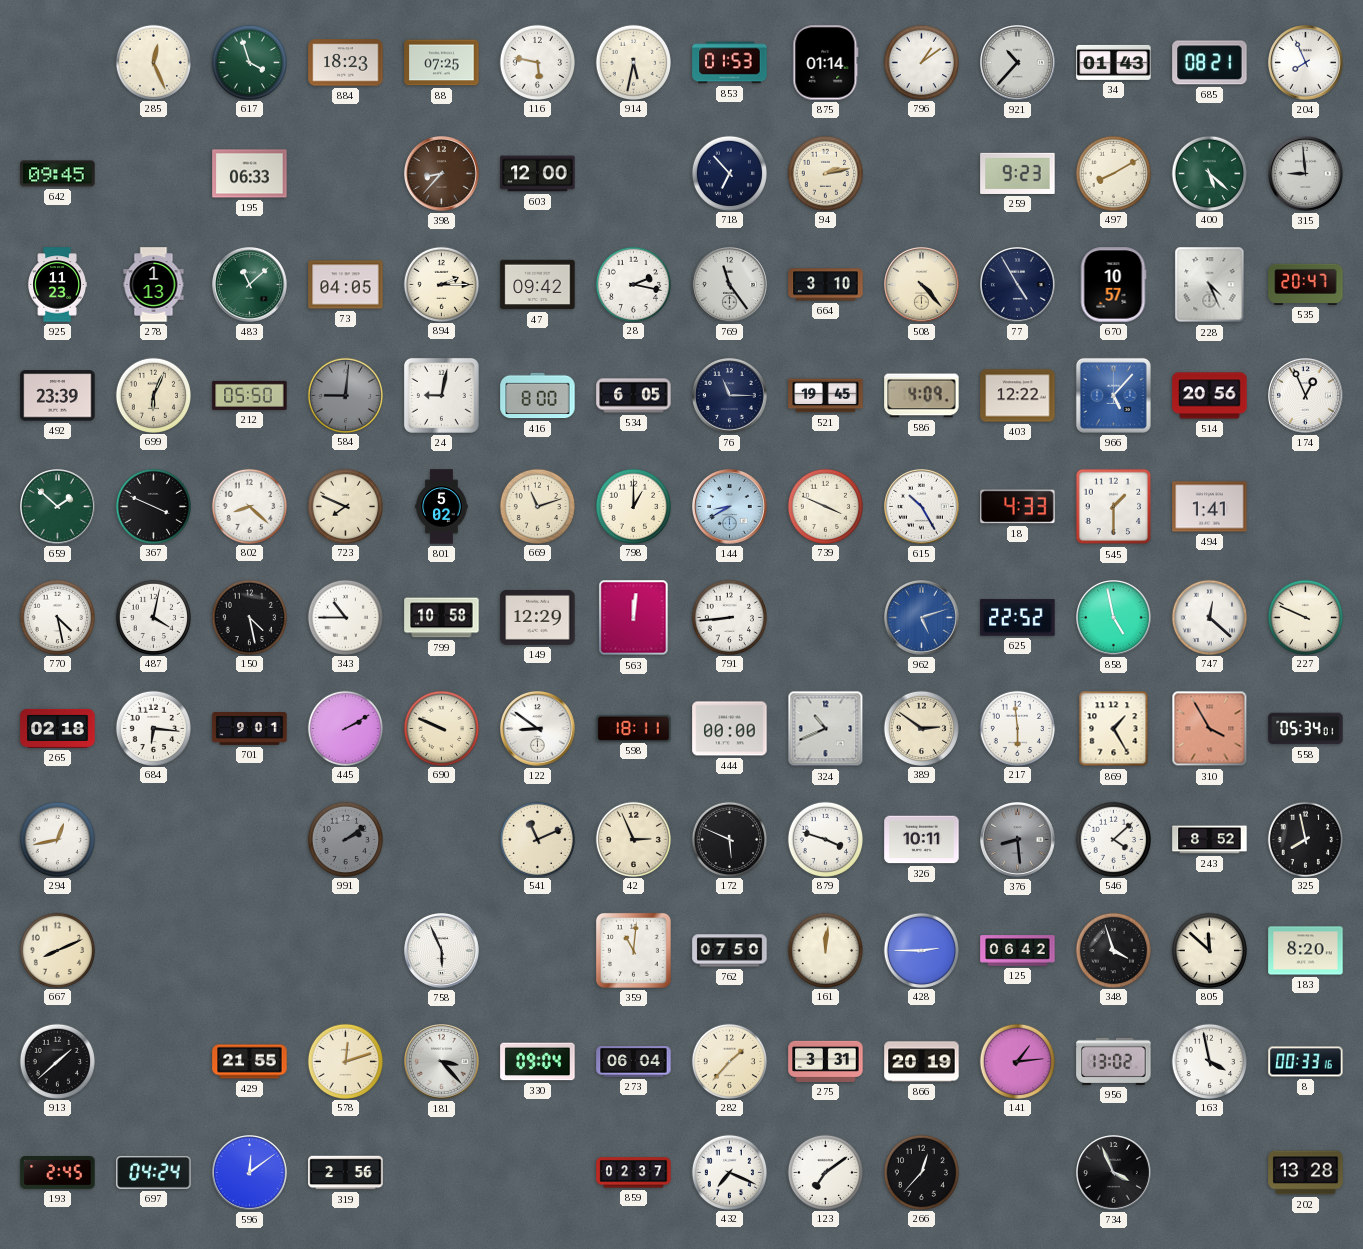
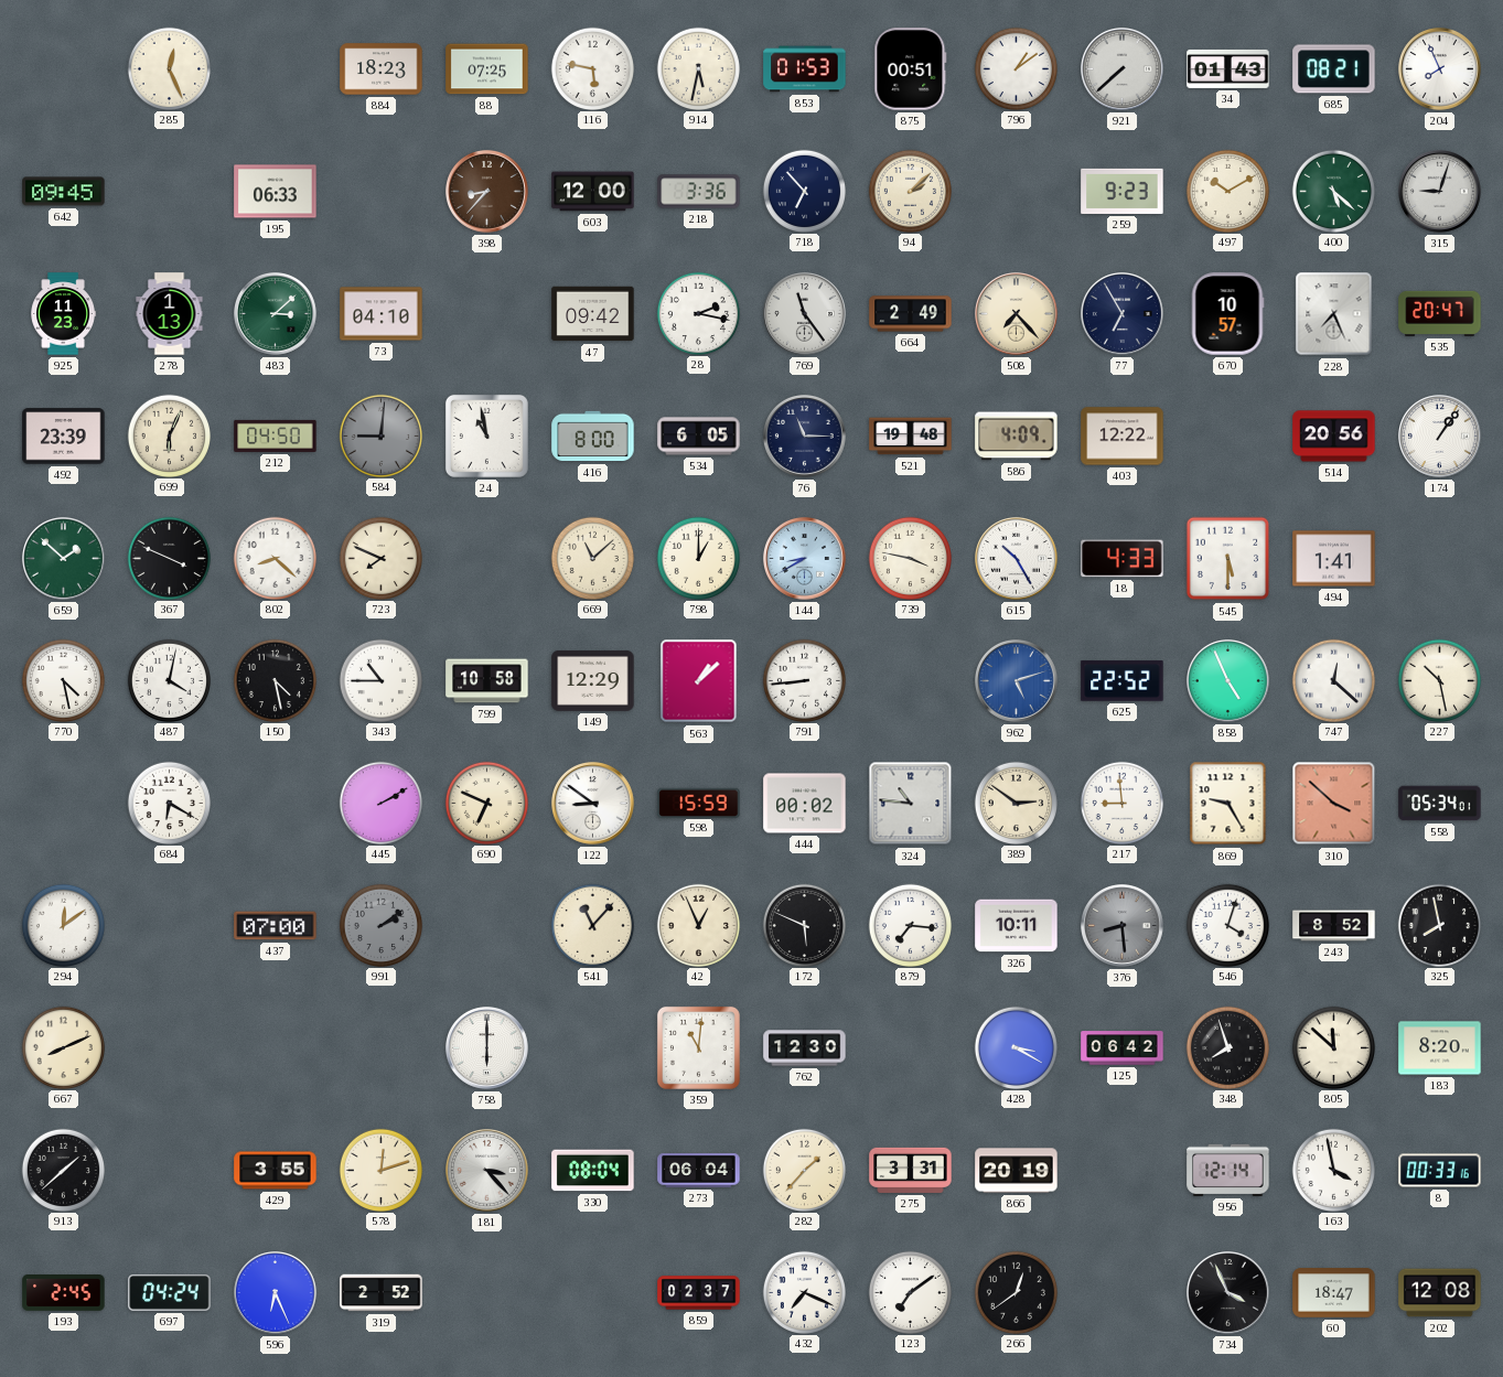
617: 3:57 -> none
875: 01:14 -> 00:51
921: 10:37 -> 7:38
218: none -> 3:36
94: 2:13 -> 2:08
497: 8:10 -> 10:10
315: 8:59 -> 9:03
483: 11:08 -> 3:08
73: 04:05 -> 04:10
894: 2:15 -> none
664: 3:10 -> 2:49
508: 4:23 -> 7:23
77: 4:55 -> 6:55
228: 4:26 -> 7:26
212: 05:50 -> 04:50
24: 9:02 -> 10:58
521: 19:45 -> 19:48
966: 5:07 -> none
174: 12:56 -> 1:06
801: 5:02 -> none
669: 11:12 -> 11:08
739: 3:49 -> 3:47
545: 1:30 -> 5:30
563: 12:01 -> 1:08
858: 4:58 -> 4:56
227: 9:49 -> 10:28
265: 02:18 -> none
684: 6:16 -> 6:20
701: 9:01 -> none
690: 9:49 -> 6:49
598: 18:11 -> 15:59
444: 00:00 -> 00:02
324: 10:41 -> 10:46
217: 5:59 -> 8:59
869: 1:25 -> 9:25
310: 3:55 -> 3:52
294: 12:43 -> 12:09
437: none -> 07:00
541: 11:11 -> 11:07
42: 2:56 -> 12:56
879: 3:48 -> 7:16
546: 4:08 -> 4:03
758: 5:56 -> 6:00
762: 07:50 -> 12:30
161: 12:01 -> none
428: 2:45 -> 3:20
348: 3:57 -> 7:57
429: 21:55 -> 3:55
330: 09:04 -> 08:04
141: 1:14 -> none
956: 13:02 -> 12:14
596: 12:09 -> 6:26
319: 2:56 -> 2:52
266: 12:37 -> 12:39
60: none -> 18:47
202: 13:28 -> 12:08
